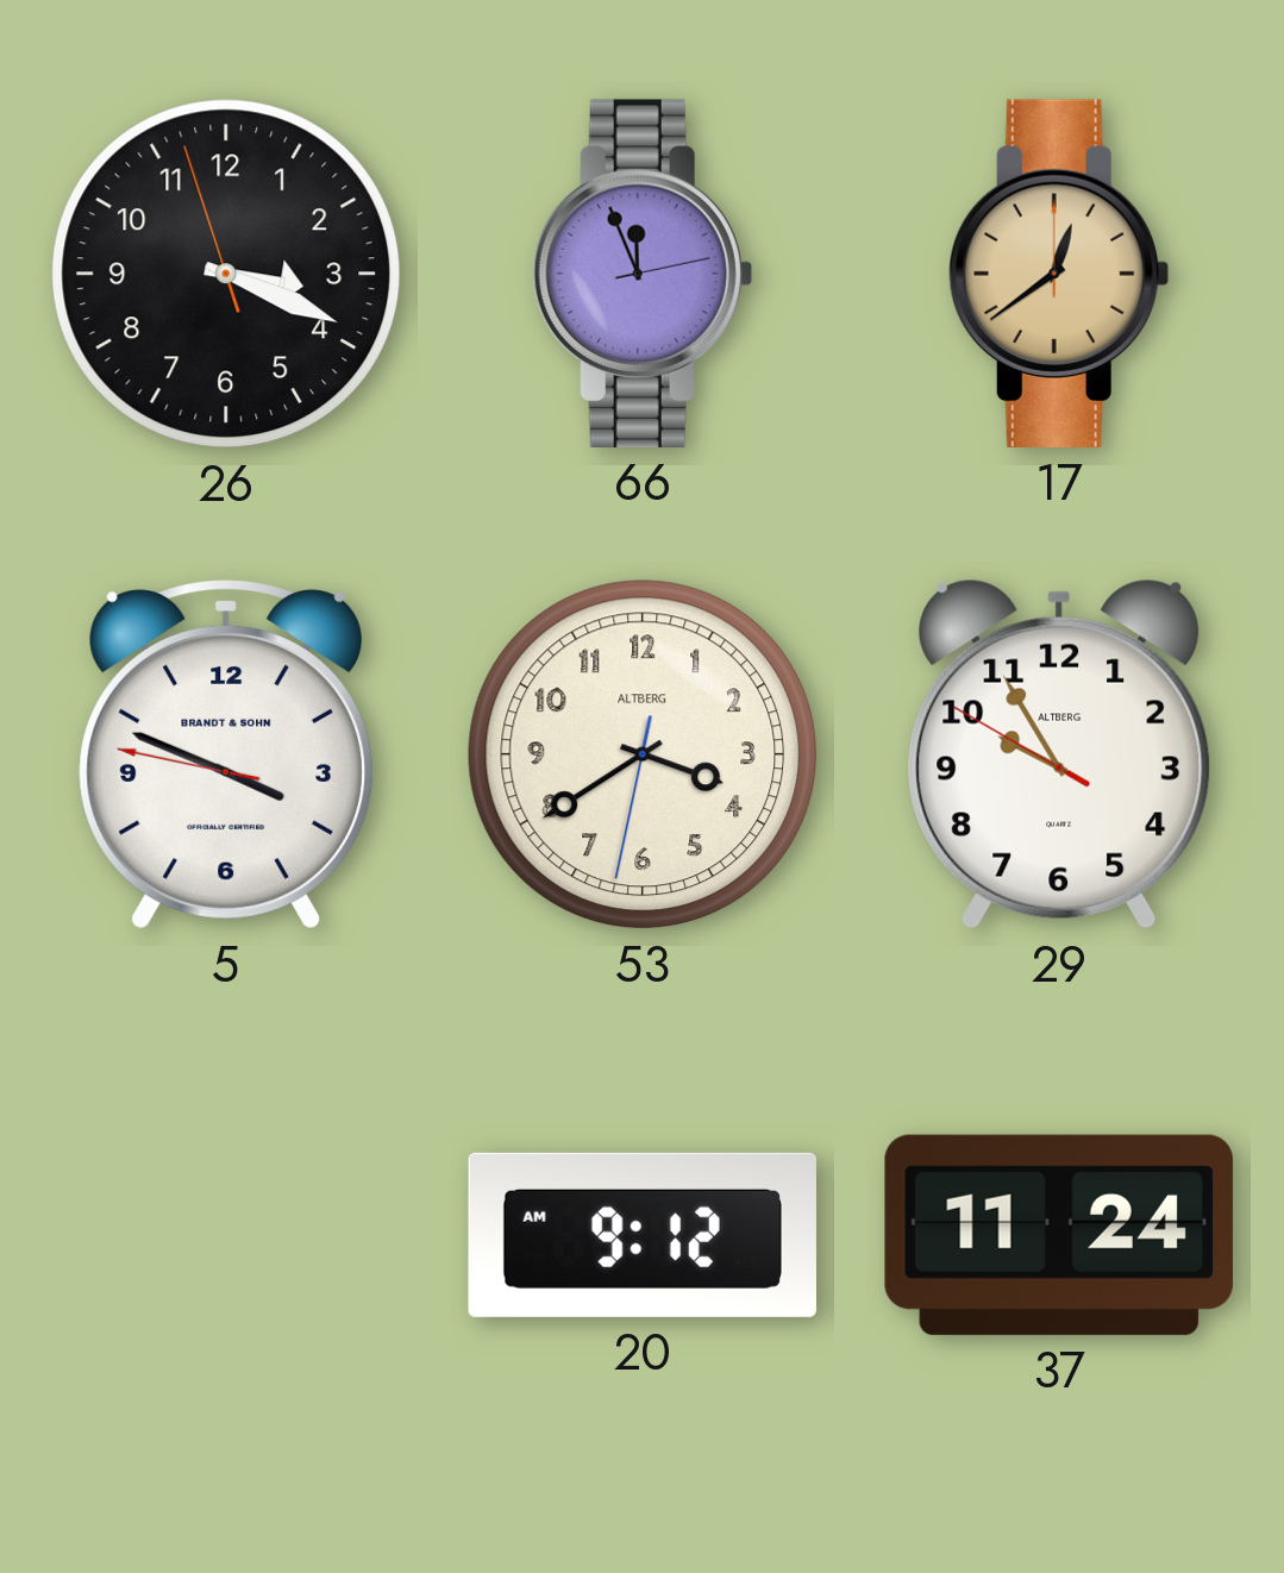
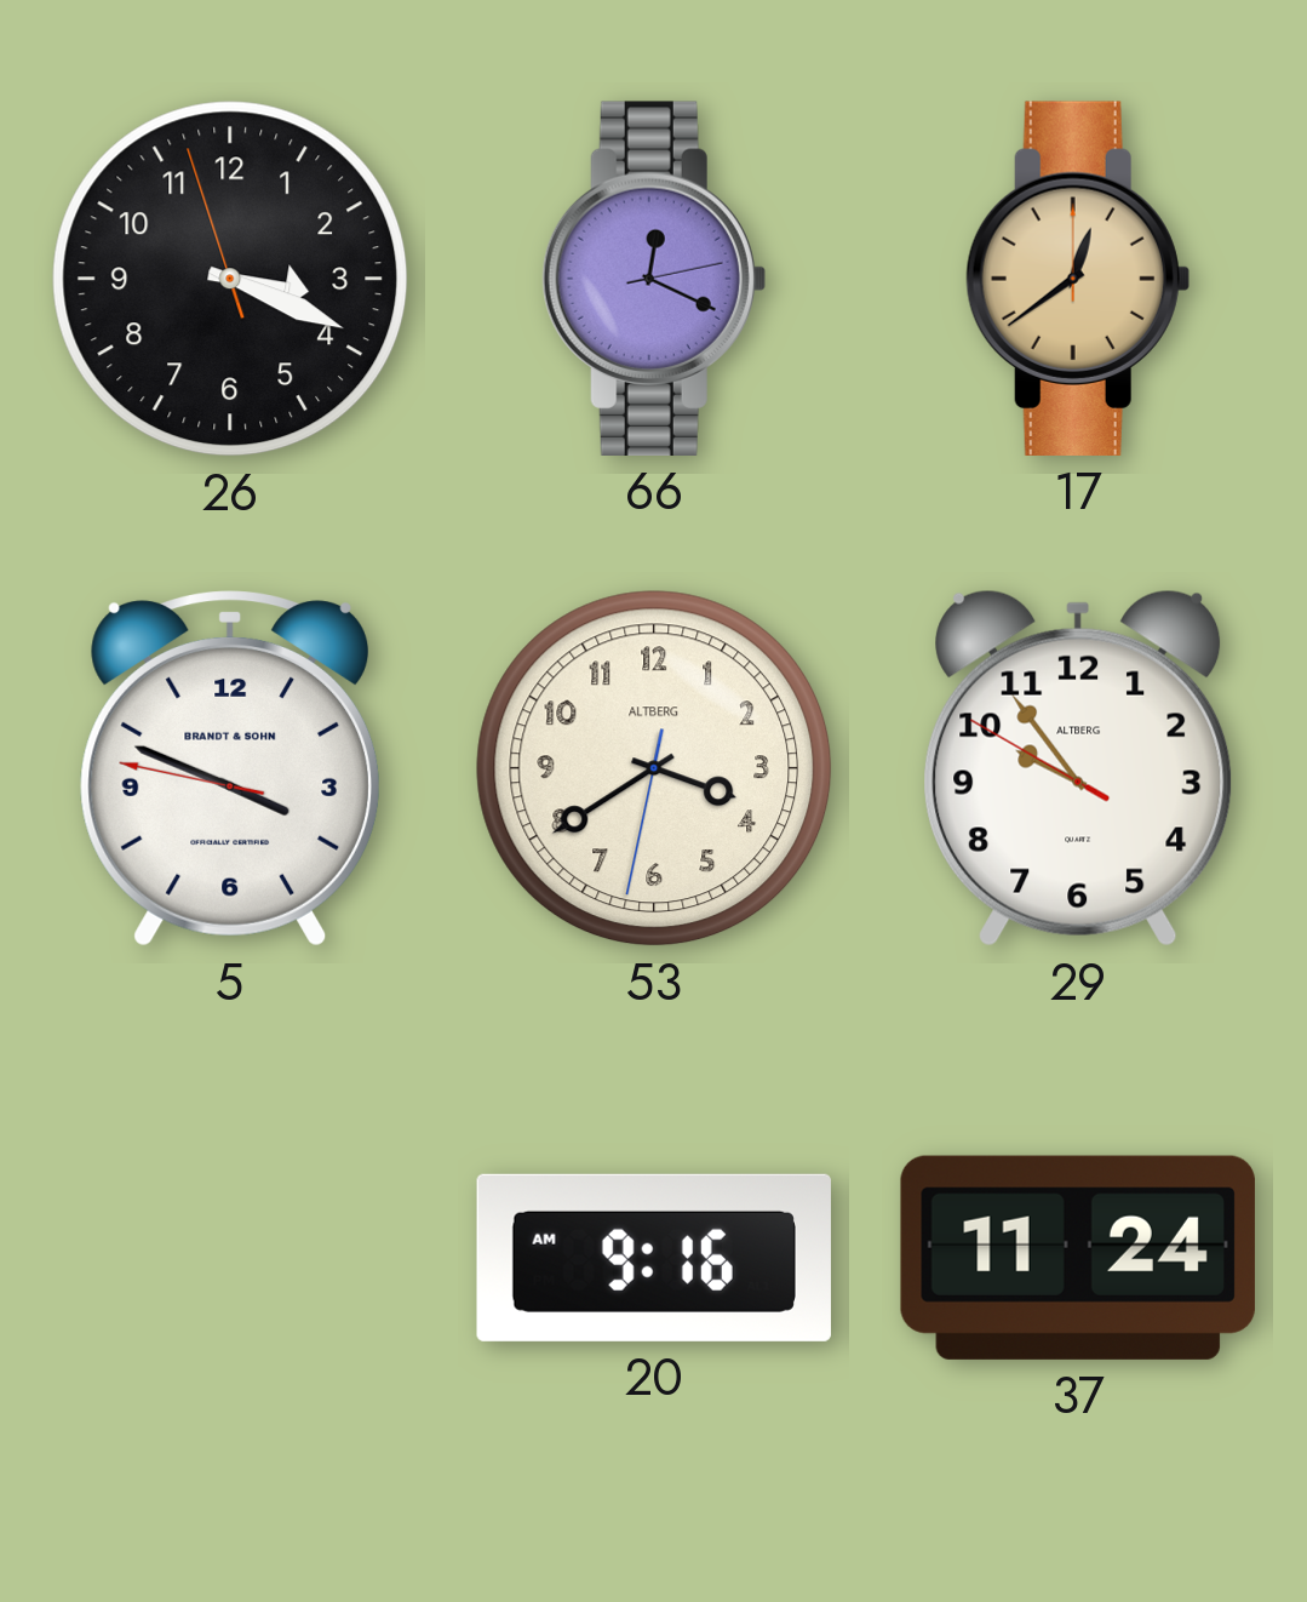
66: 11:56 -> 12:19
29: 9:54 -> 9:53
20: 9:12 -> 9:16
